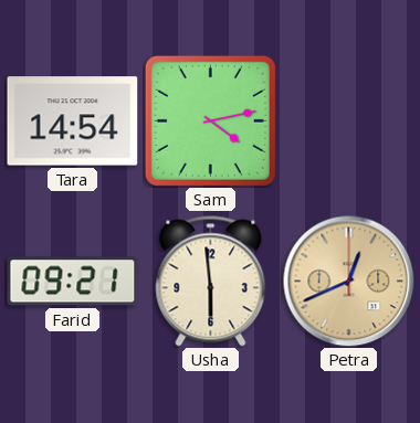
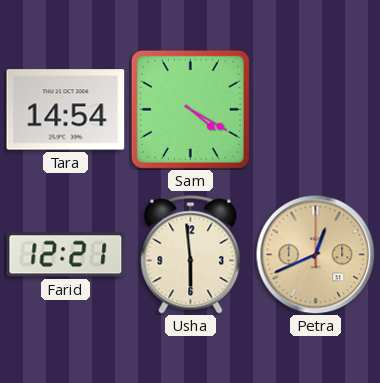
Sam: 4:13 -> 4:20
Farid: 09:21 -> 12:21
